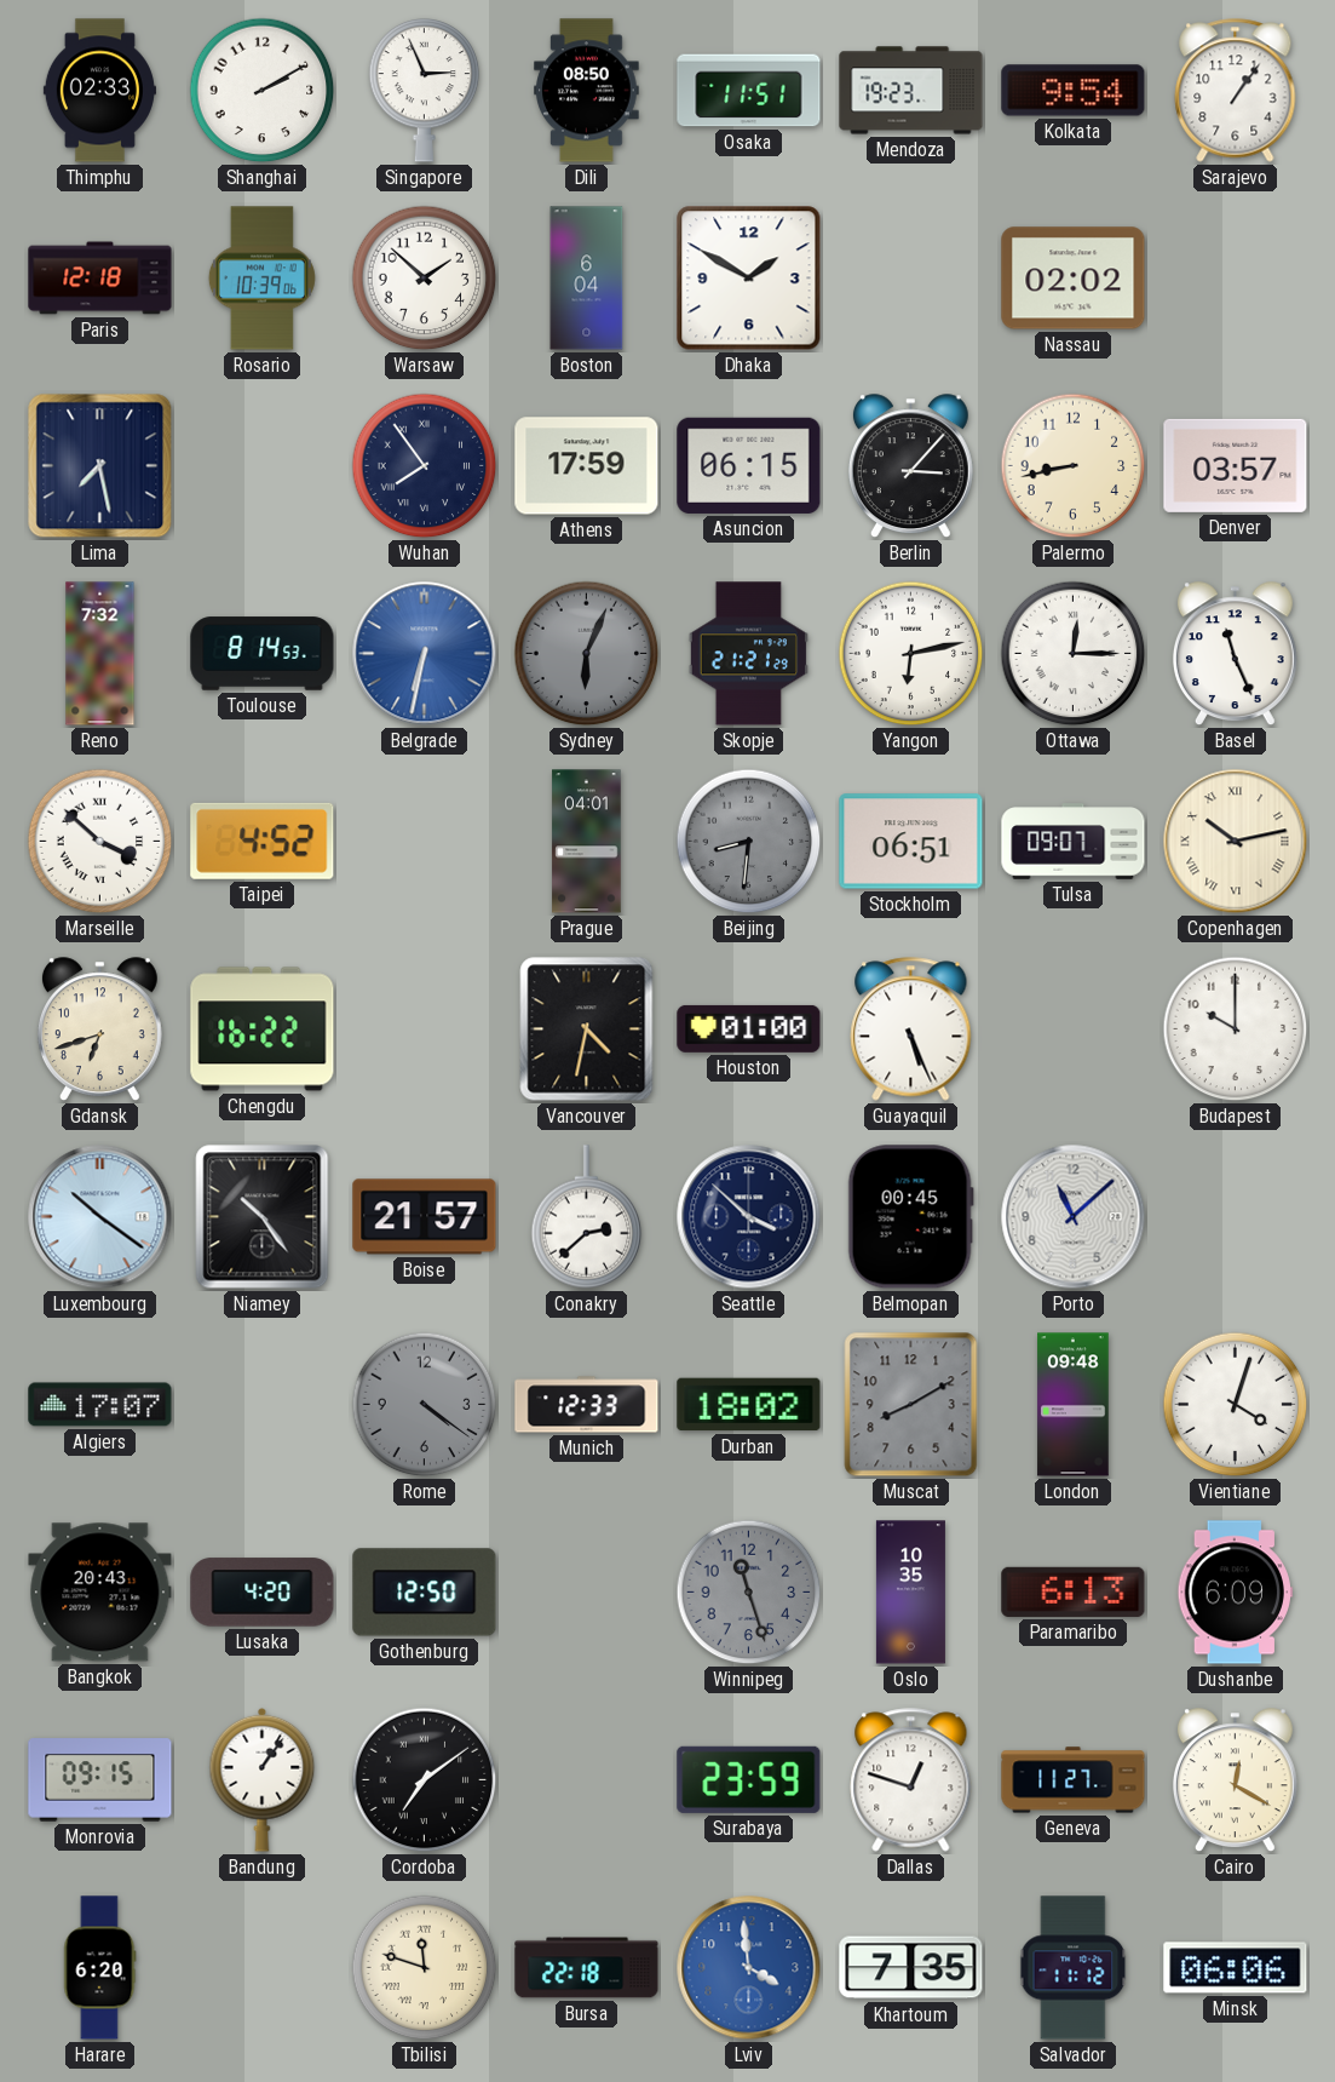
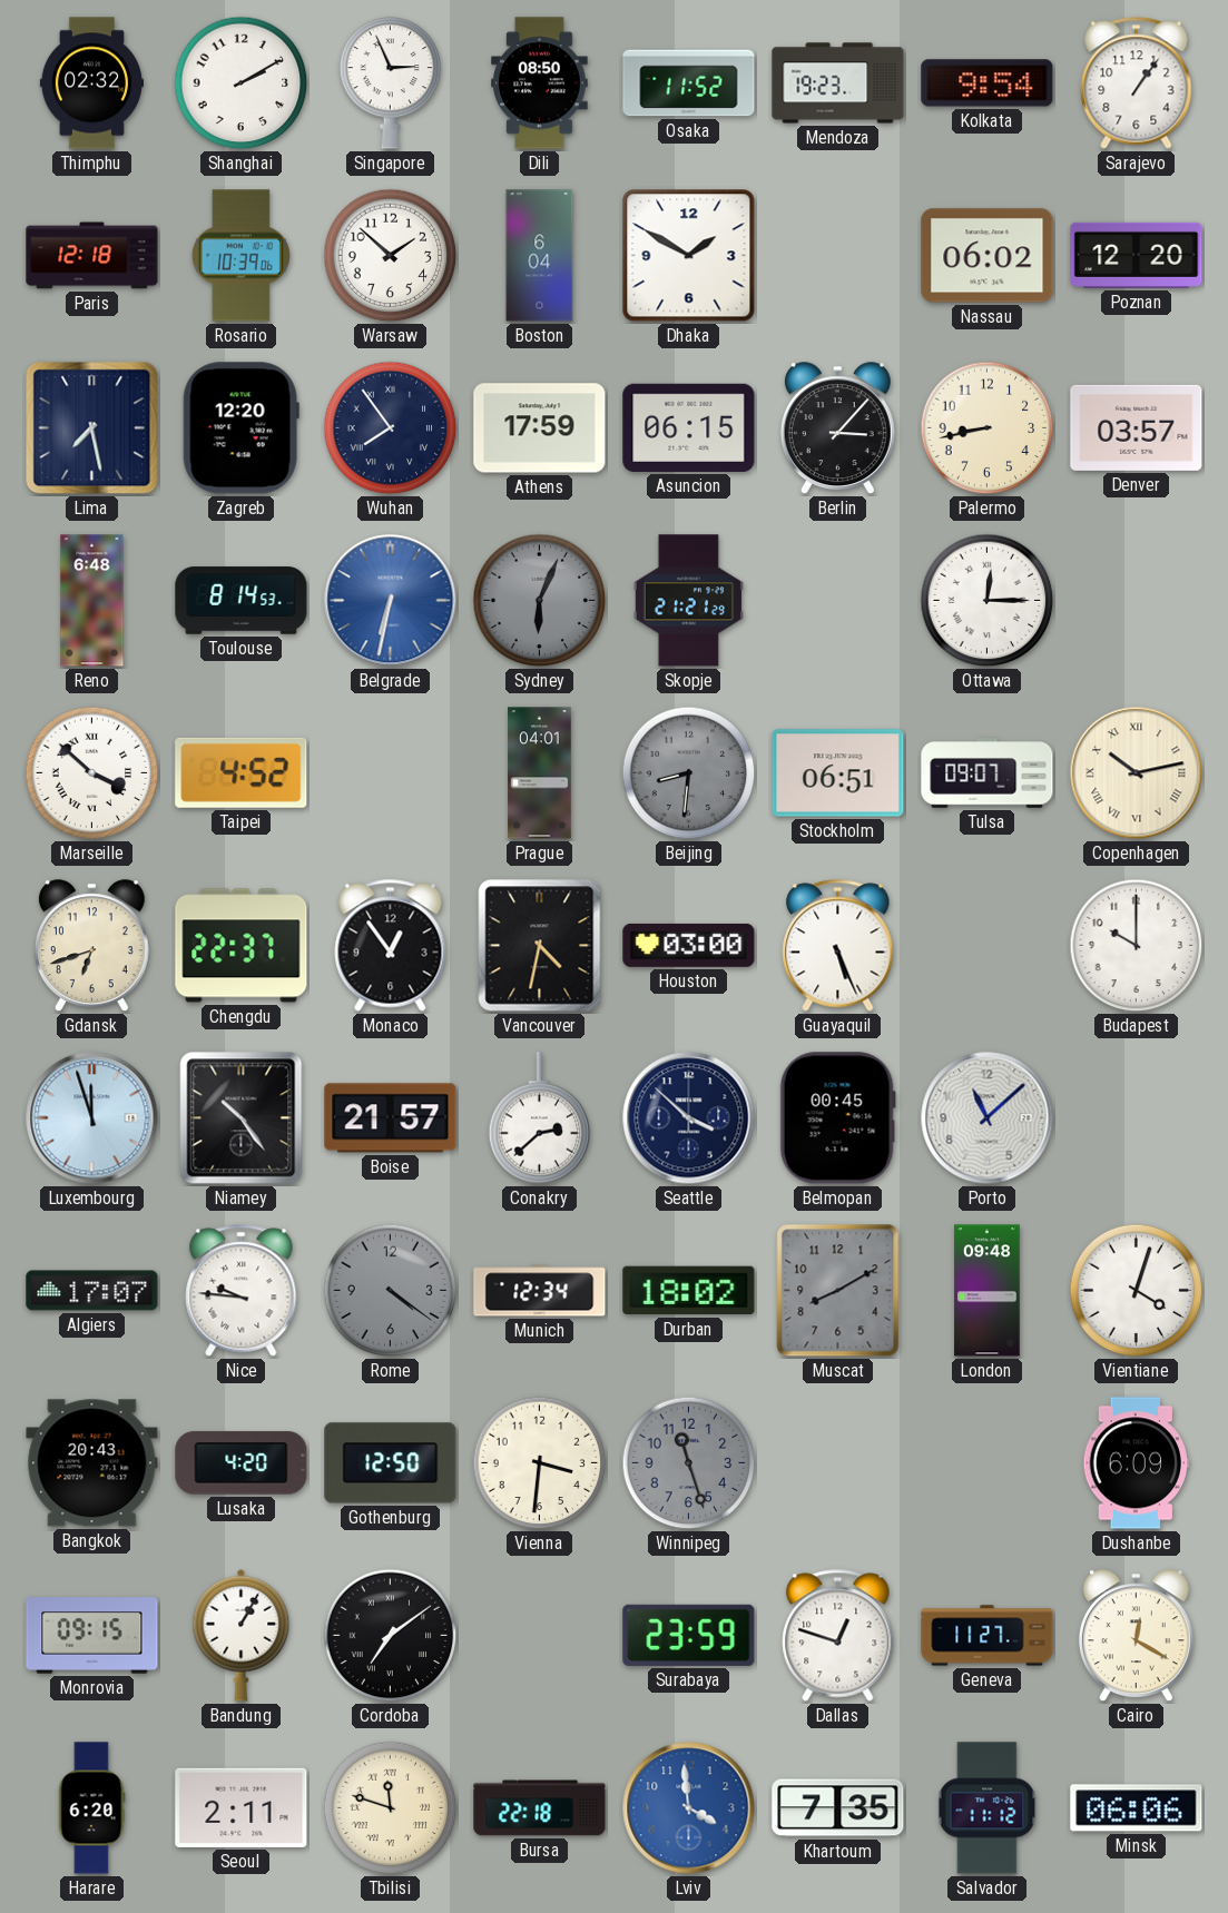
Thimphu: 02:33 -> 02:32
Osaka: 11:51 -> 11:52
Nassau: 02:02 -> 06:02
Poznan: none -> 12:20
Zagreb: none -> 12:20
Reno: 7:32 -> 6:48
Yangon: 6:13 -> none
Basel: 11:26 -> none
Chengdu: 16:22 -> 22:37
Monaco: none -> 12:54
Houston: 01:00 -> 03:00
Luxembourg: 10:21 -> 11:57
Nice: none -> 9:46
Munich: 12:33 -> 12:34
Vienna: none -> 3:31
Oslo: 10:35 -> none
Paramaribo: 6:13 -> none
Bandung: 1:06 -> 1:05
Seoul: none -> 2:11
